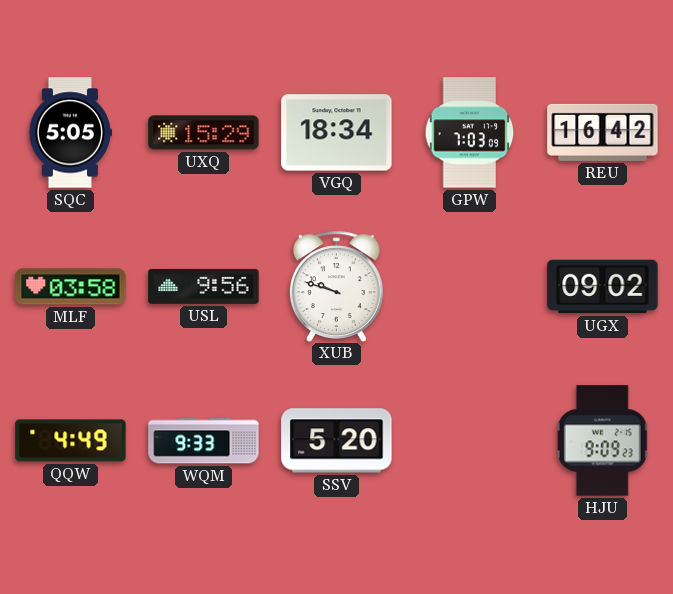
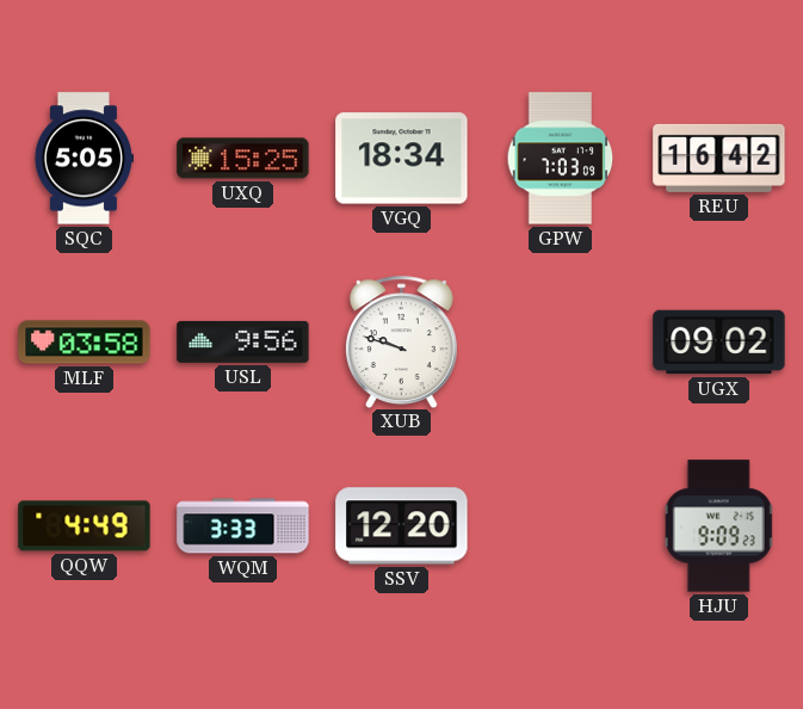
UXQ: 15:29 -> 15:25
WQM: 9:33 -> 3:33
SSV: 5:20 -> 12:20
